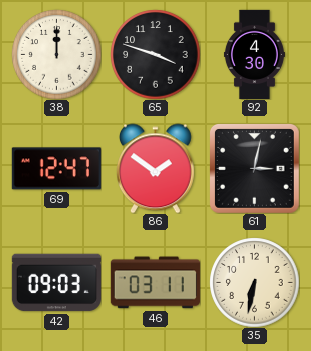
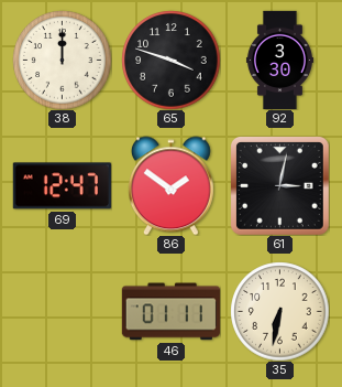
92: 4:30 -> 3:30
42: 09:03 -> none
46: 03:11 -> 01:11
